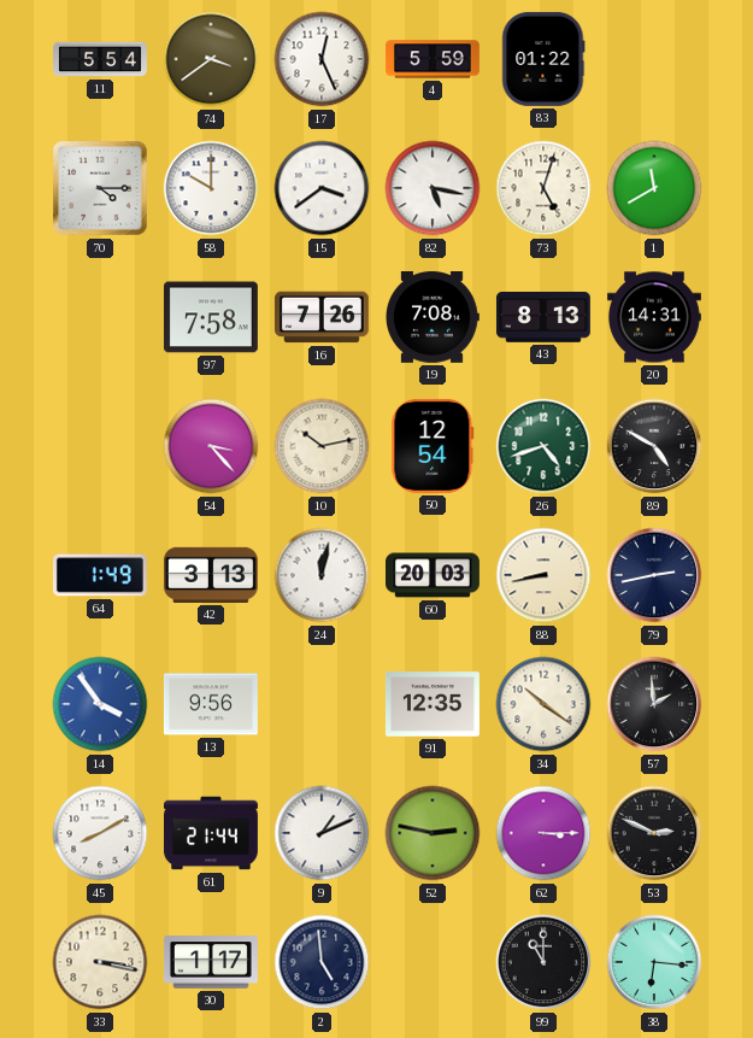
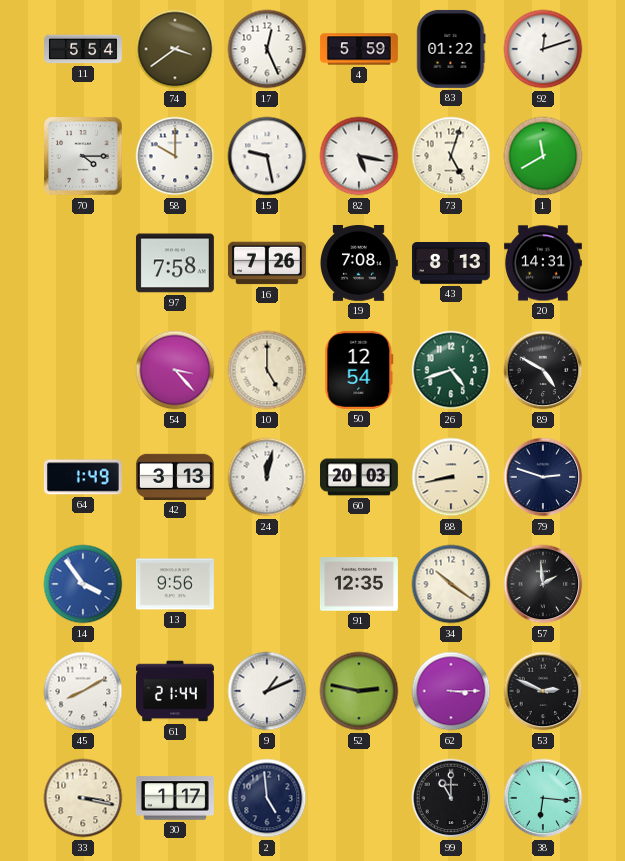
92: none -> 12:12
15: 3:39 -> 9:28
10: 10:13 -> 5:00
79: 2:43 -> 2:48
